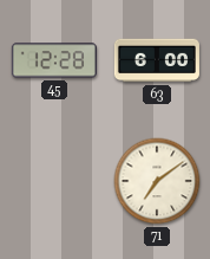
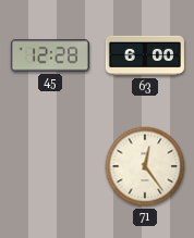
71: 7:09 -> 12:24
